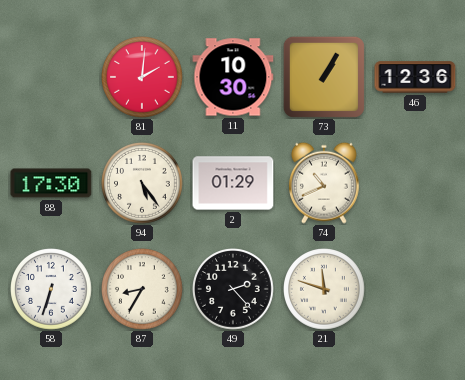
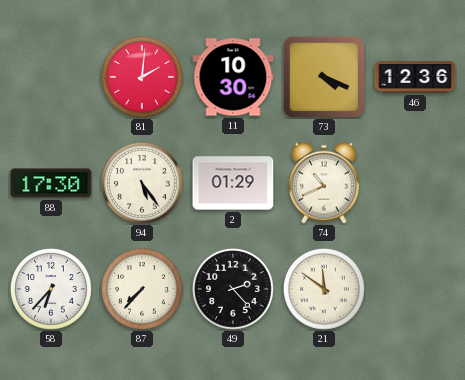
73: 1:05 -> 4:19
58: 6:33 -> 6:37
87: 8:35 -> 7:37
21: 11:48 -> 11:51
